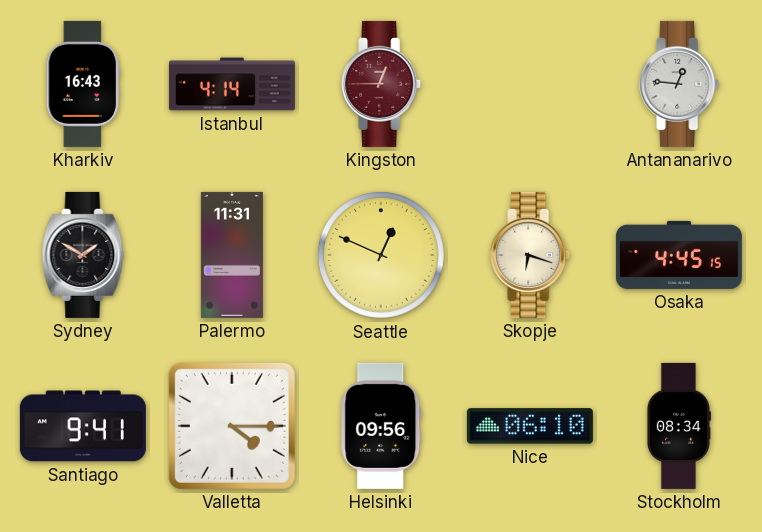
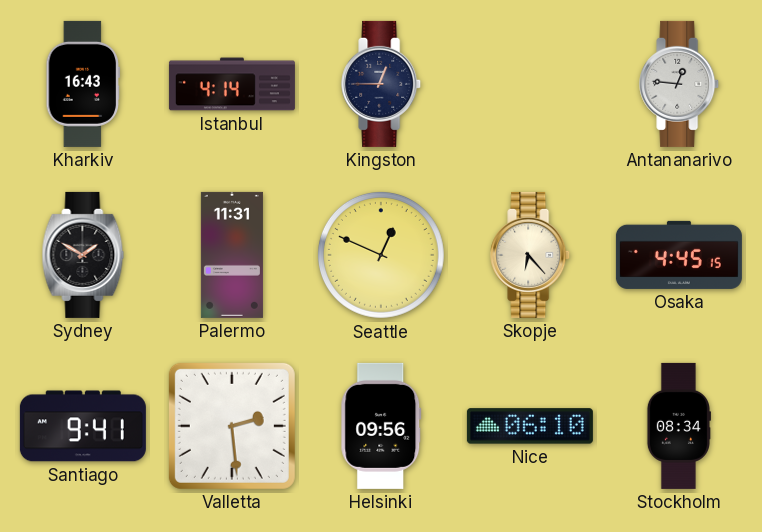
Kingston dial: burgundy -> navy
Skopje: 6:18 -> 6:23
Valletta: 4:15 -> 2:29
